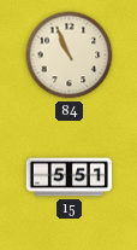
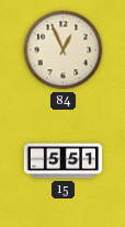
84: 10:56 -> 12:56
